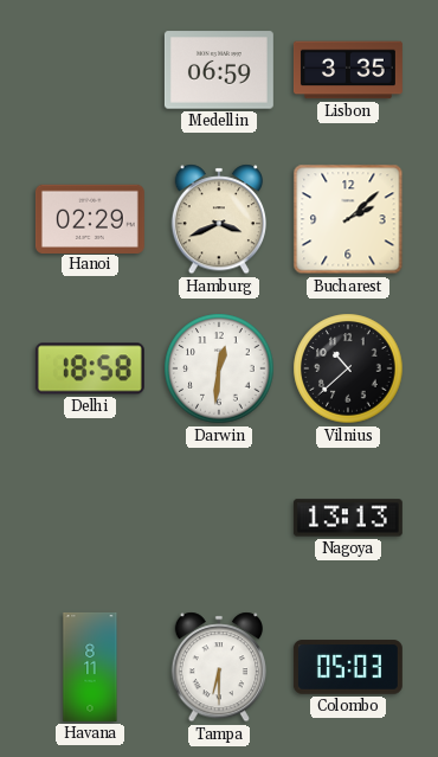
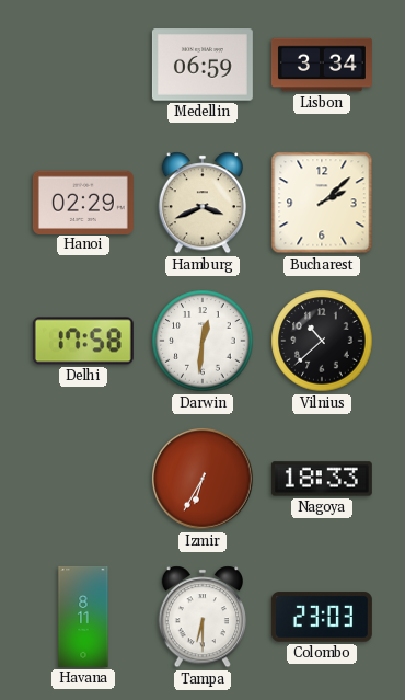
Lisbon: 3:35 -> 3:34
Delhi: 18:58 -> 17:58
Izmir: none -> 6:35
Nagoya: 13:13 -> 18:33
Colombo: 05:03 -> 23:03
